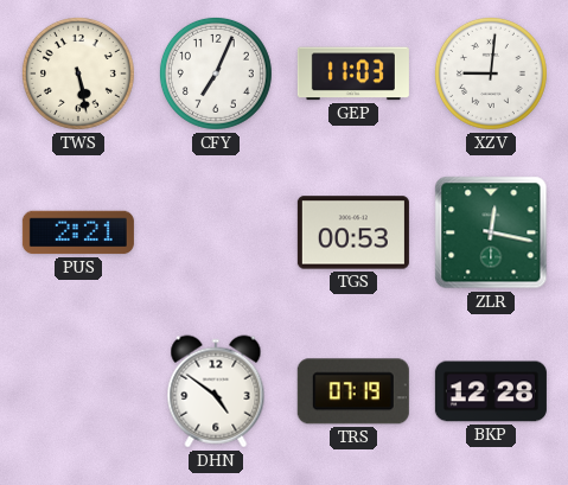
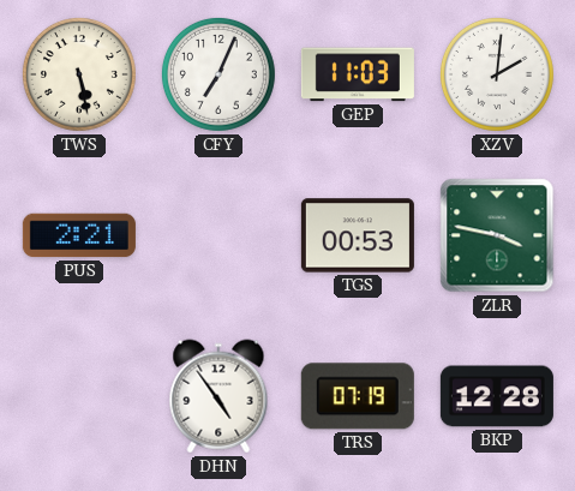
XZV: 9:01 -> 2:01
ZLR: 12:17 -> 3:47
DHN: 4:51 -> 4:54
